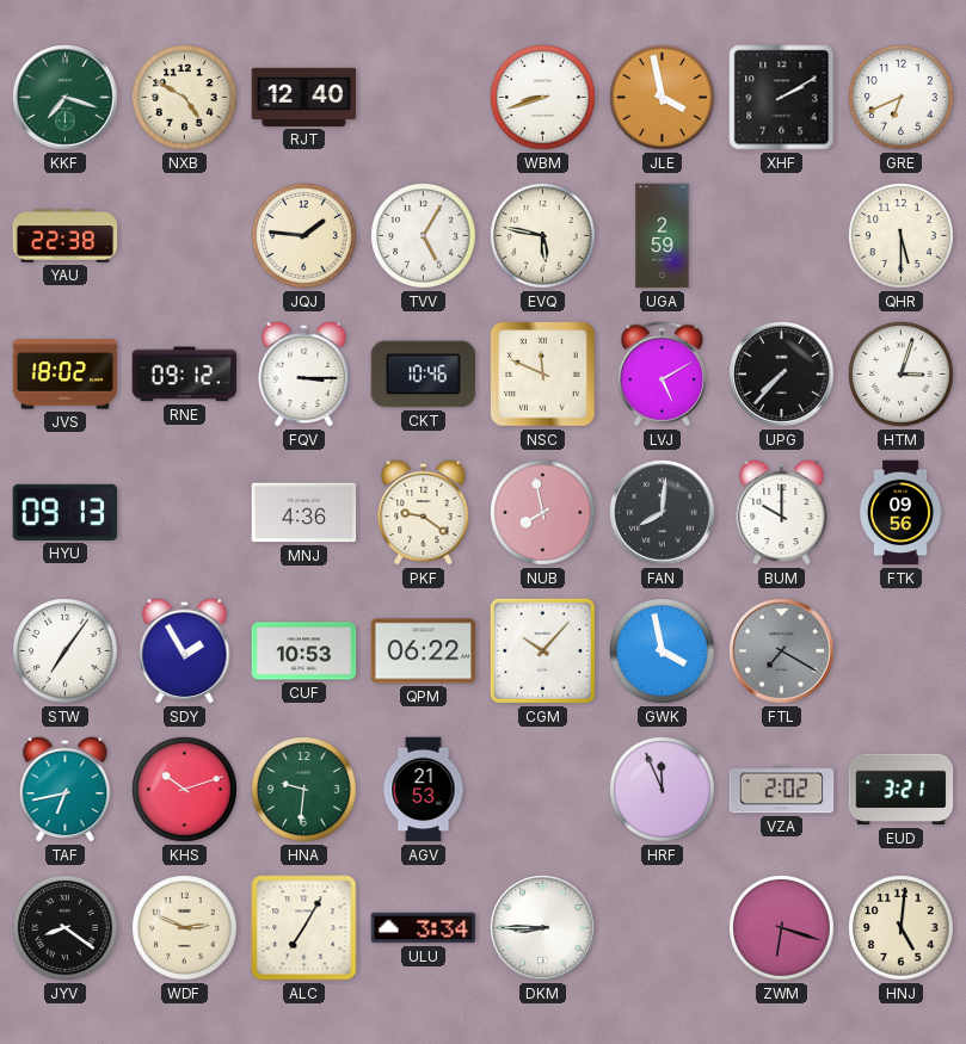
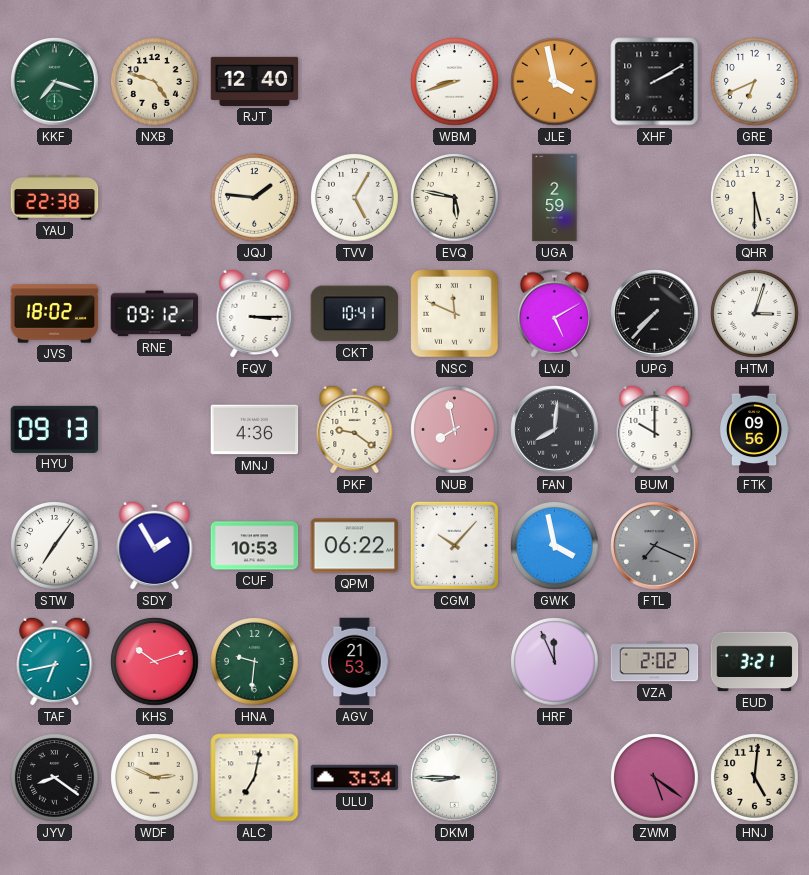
NXB: 4:50 -> 4:48
CKT: 10:46 -> 10:41
FTL: 7:20 -> 7:19
ALC: 7:05 -> 7:02
ZWM: 6:18 -> 5:21
